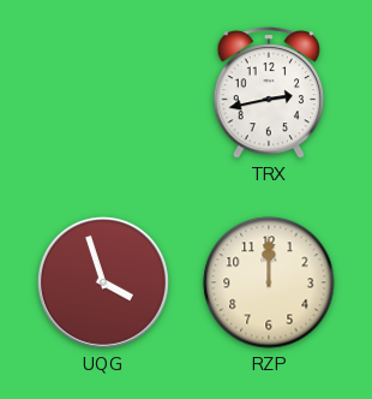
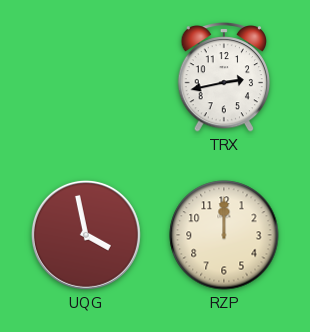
UQG: 3:57 -> 3:58
